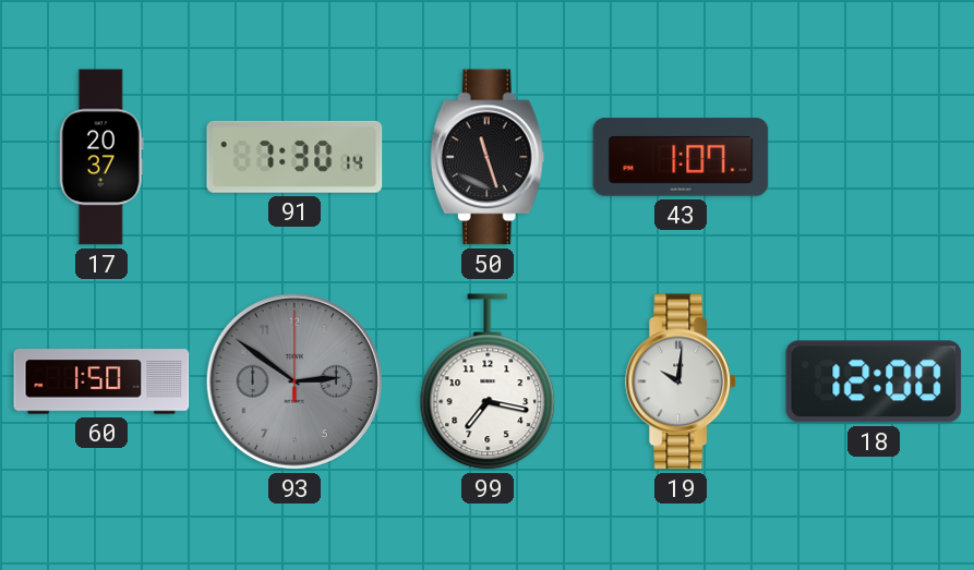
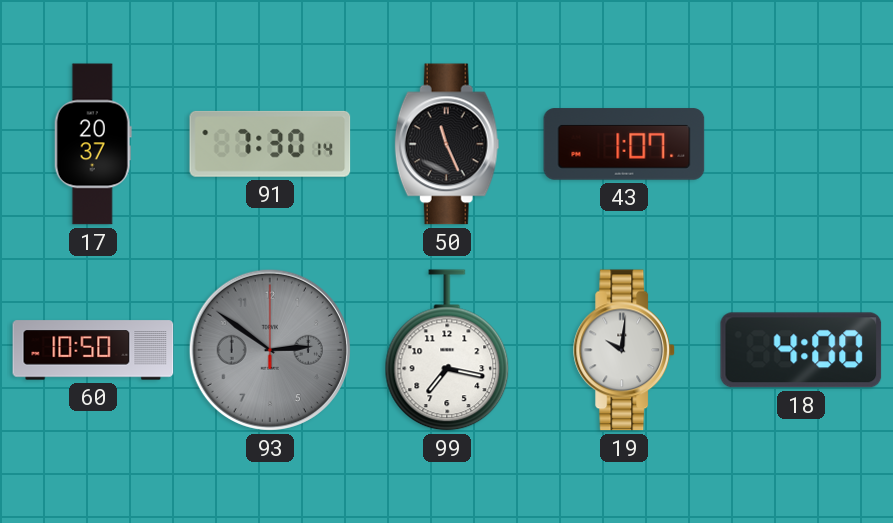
50: 11:27 -> 11:26
60: 1:50 -> 10:50
18: 12:00 -> 4:00
